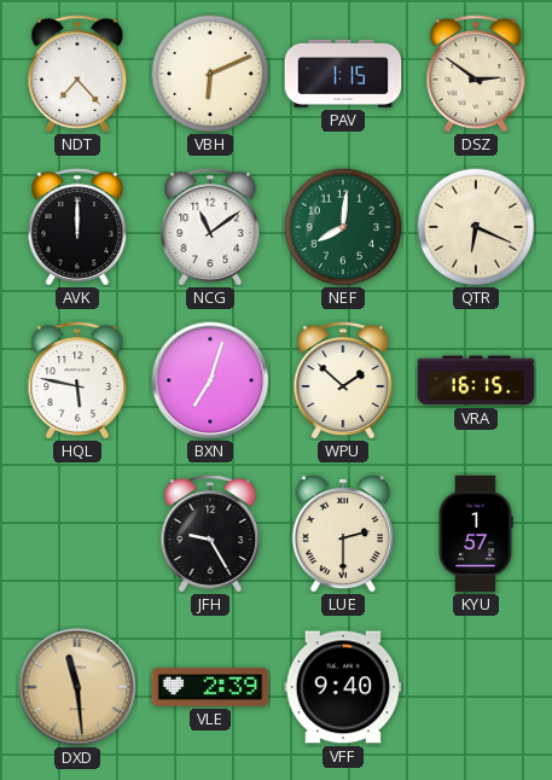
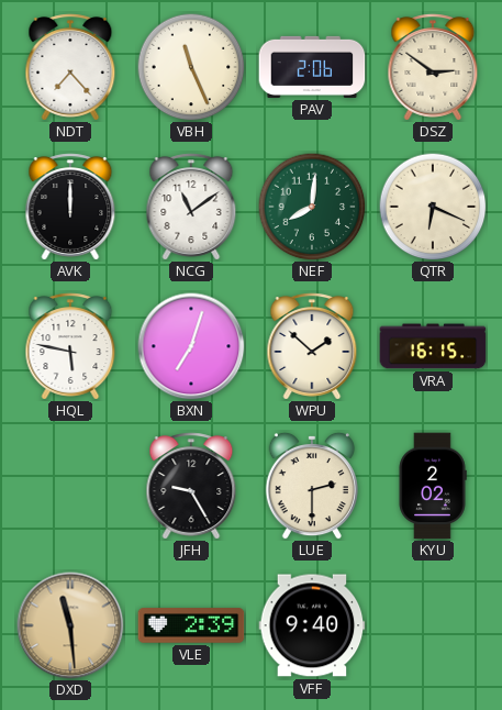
VBH: 6:11 -> 11:26
PAV: 1:15 -> 2:06
KYU: 1:57 -> 2:02
